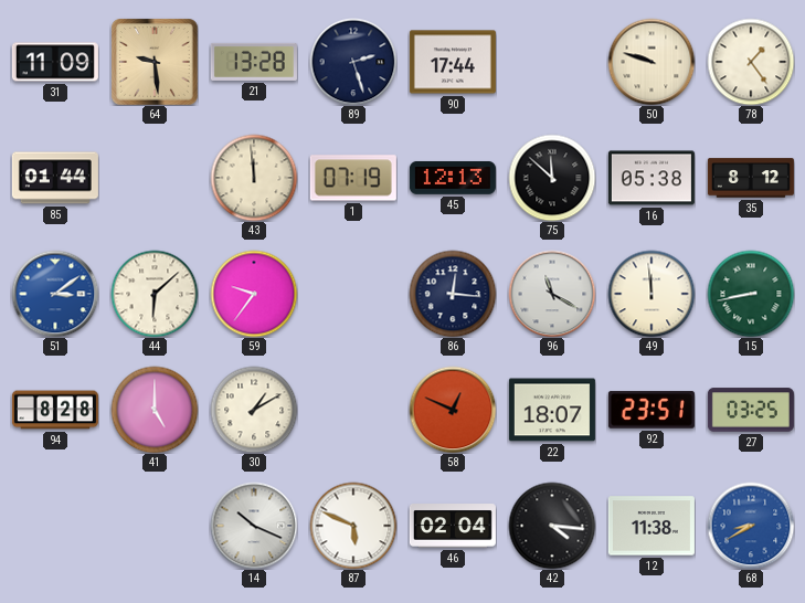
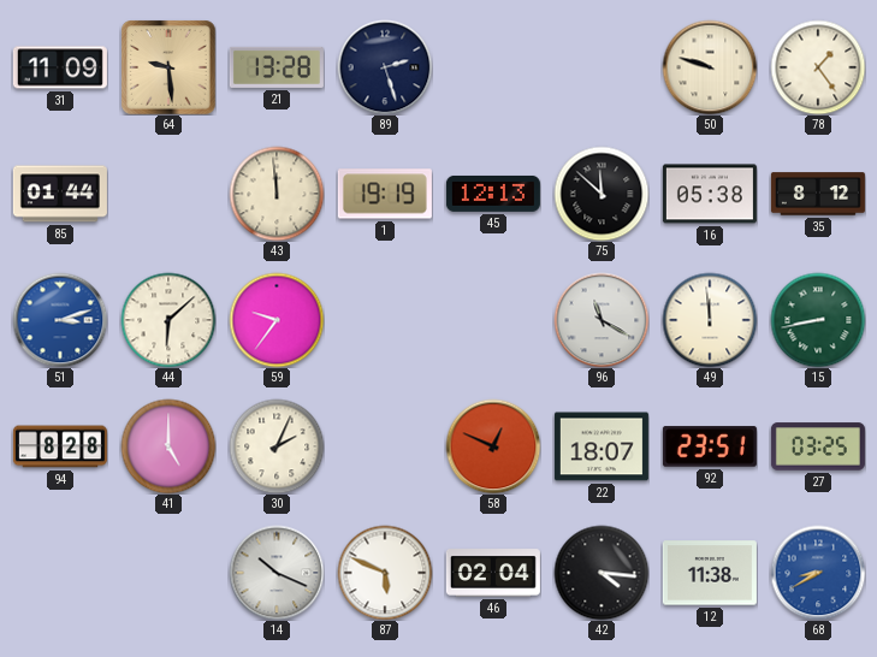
90: 17:44 -> none
1: 07:19 -> 19:19
51: 3:09 -> 3:12
86: 12:16 -> none
30: 1:10 -> 2:04
